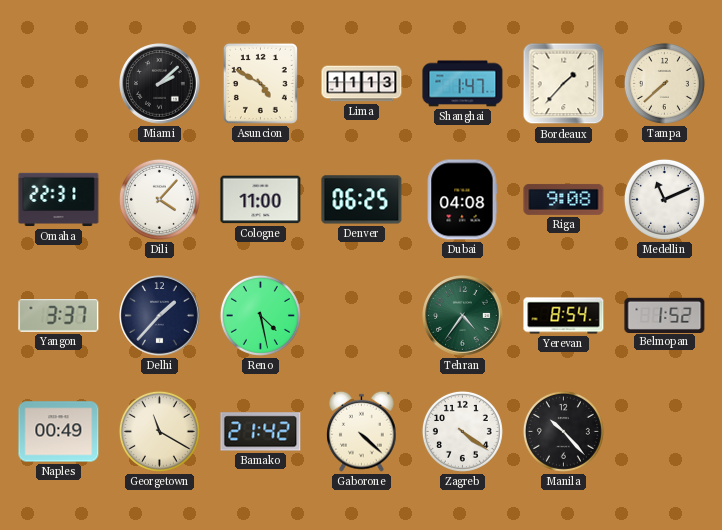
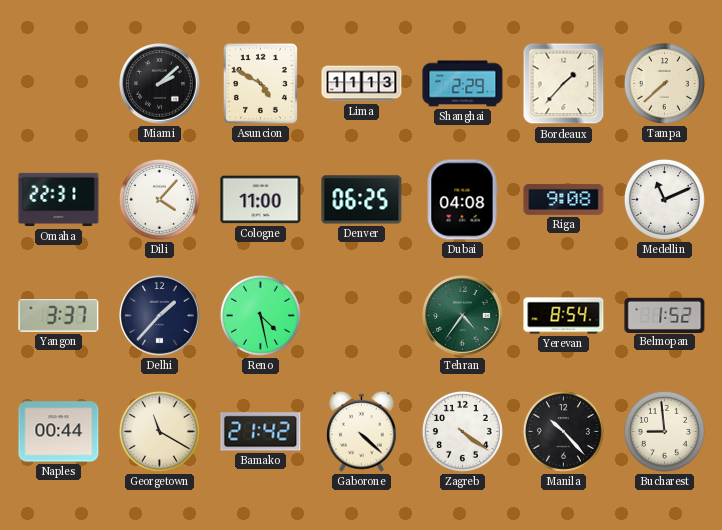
Shanghai: 1:47 -> 2:29
Naples: 00:49 -> 00:44
Bucharest: none -> 8:59
